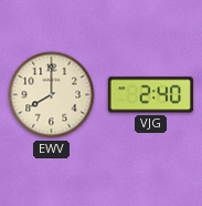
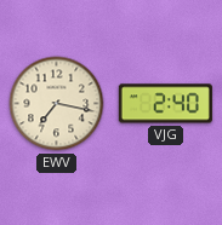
EWV: 8:00 -> 7:17
